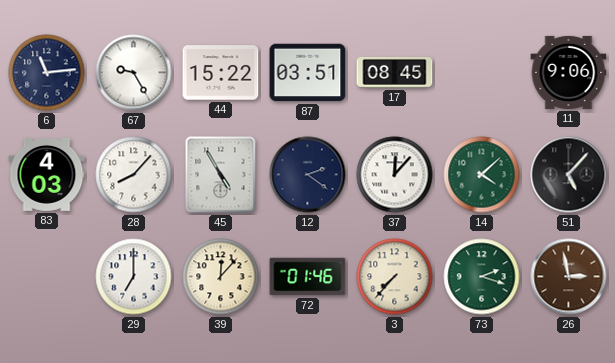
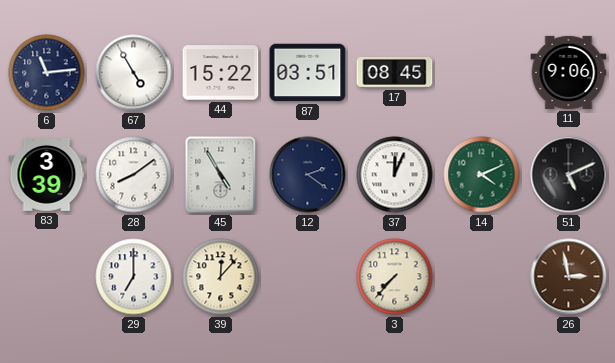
67: 9:25 -> 4:55
83: 4:03 -> 3:39
28: 8:07 -> 8:09
37: 12:07 -> 12:04
14: 4:08 -> 4:11
51: 5:07 -> 5:11
72: 01:46 -> none
73: 2:18 -> none
